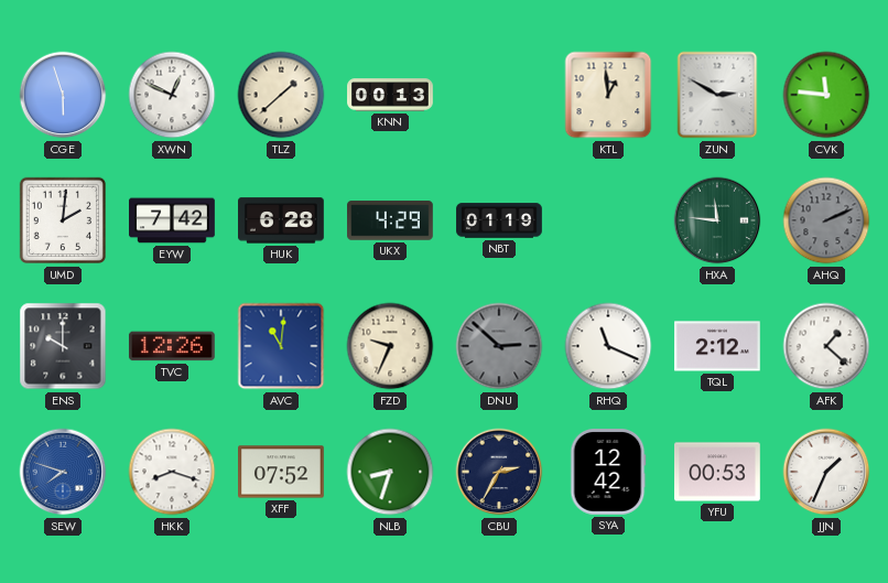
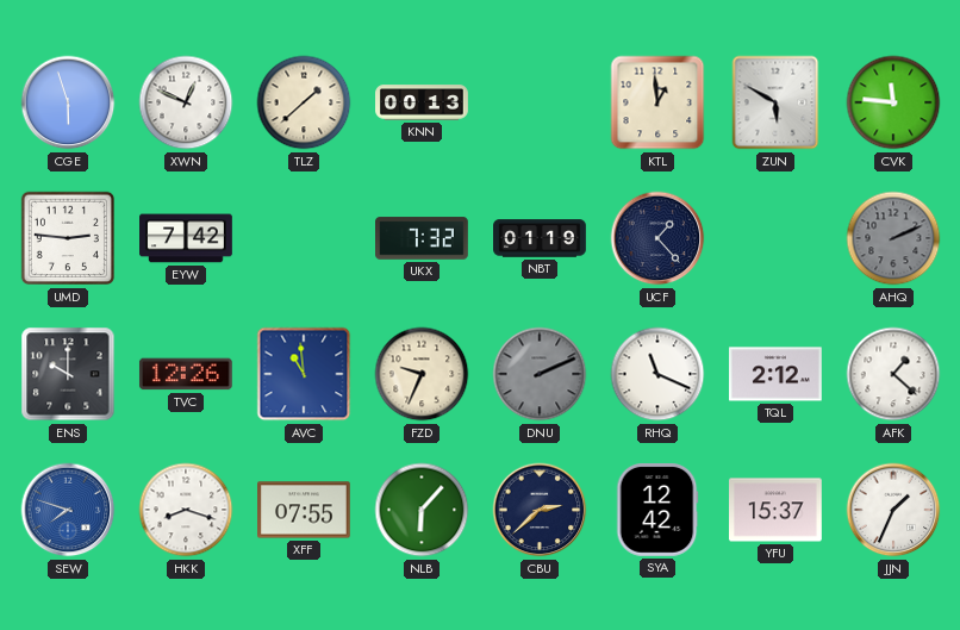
ZUN: 2:50 -> 5:50
UMD: 2:01 -> 2:46
HUK: 6:28 -> none
UKX: 4:29 -> 7:32
UCF: none -> 1:23
HXA: 11:46 -> none
AVC: 11:01 -> 10:59
DNU: 2:52 -> 2:11
XFF: 07:52 -> 07:55
NLB: 8:33 -> 6:07
CBU: 2:35 -> 2:38
YFU: 00:53 -> 15:37
